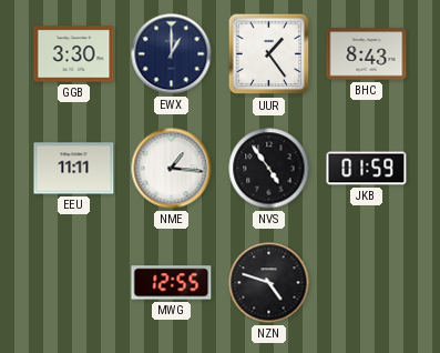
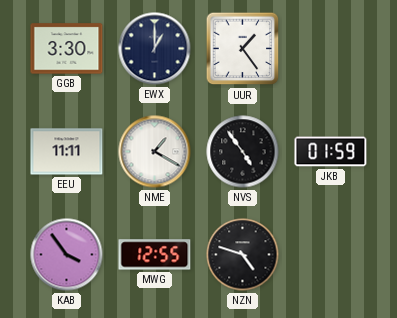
BHC: 8:43 -> none
NME: 1:16 -> 1:20
KAB: none -> 3:54
